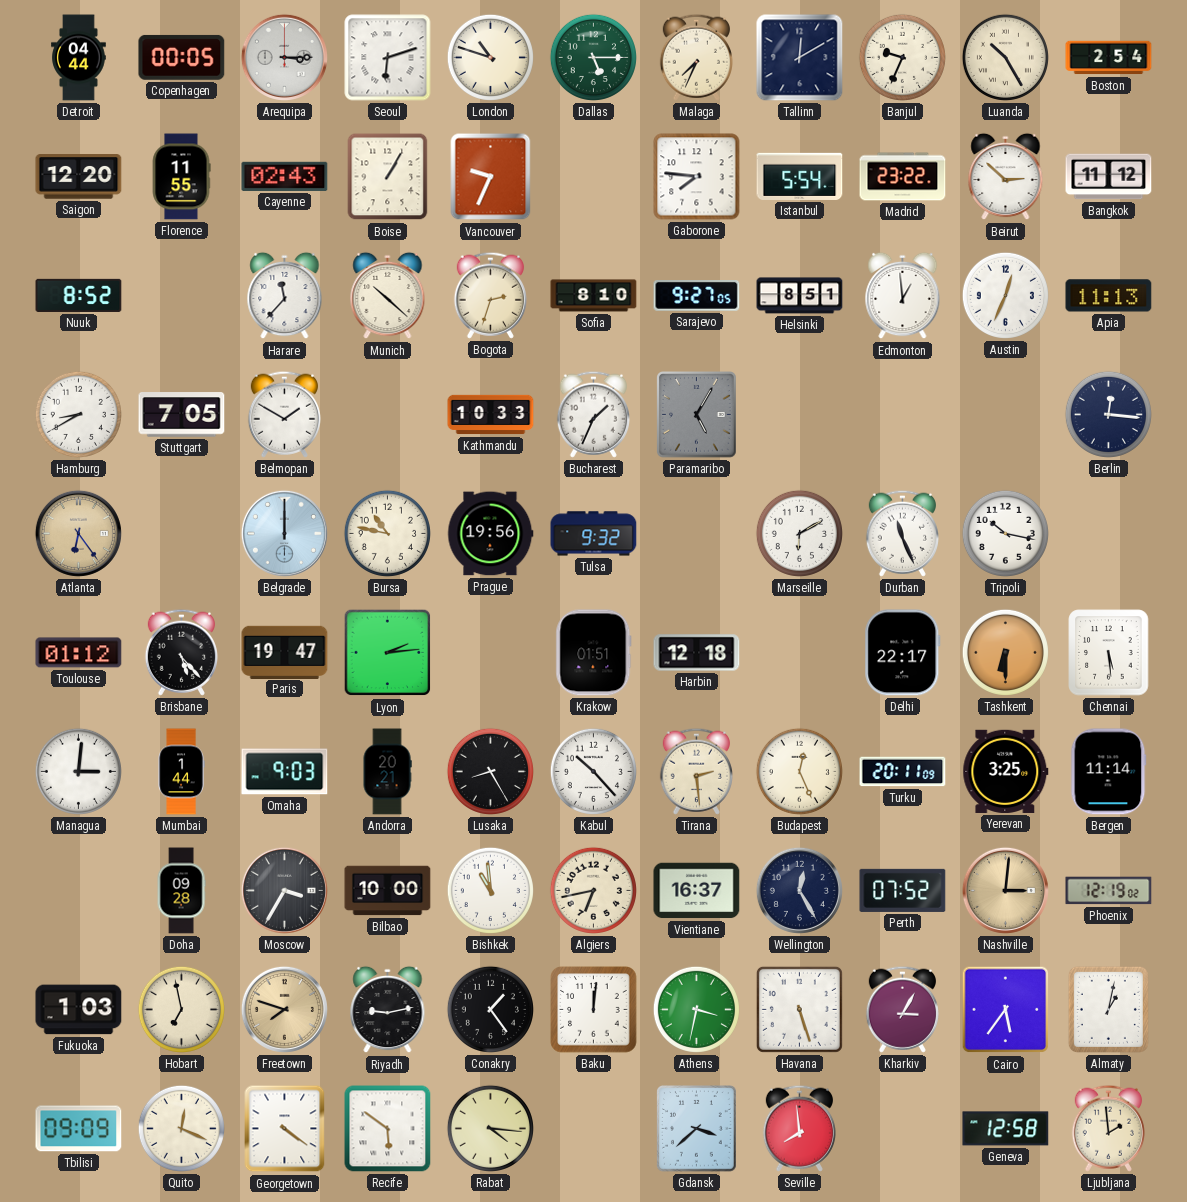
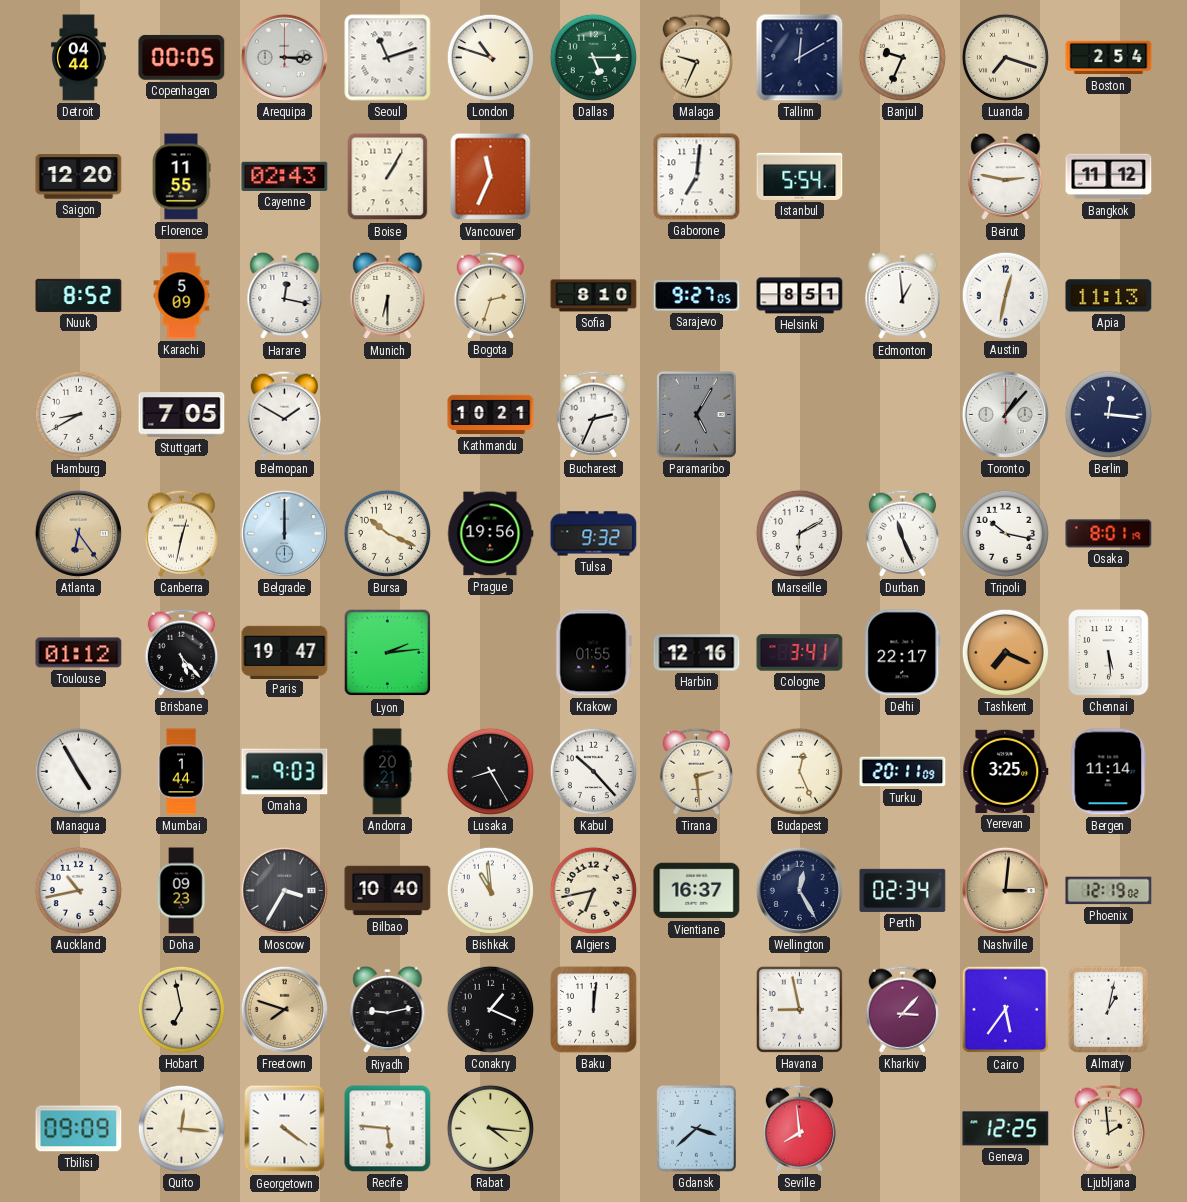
Seoul: 6:12 -> 11:12
Malaga: 7:34 -> 9:34
Luanda: 10:25 -> 7:18
Vancouver: 9:34 -> 11:34
Gaborone: 7:46 -> 7:01
Madrid: 23:22 -> none
Beirut: 2:52 -> 2:47
Karachi: none -> 5:09
Harare: 11:37 -> 12:17
Munich: 10:22 -> 6:30
Austin: 12:34 -> 12:32
Kathmandu: 10:33 -> 10:21
Bucharest: 1:34 -> 2:34
Toronto: none -> 1:07
Canberra: none -> 12:32
Bursa: 10:47 -> 10:19
Osaka: none -> 8:01
Krakow: 01:51 -> 01:55
Harbin: 12:18 -> 12:16
Cologne: none -> 3:41
Tashkent: 6:30 -> 7:19
Managua: 3:01 -> 4:55
Auckland: none -> 10:43
Doha: 09:28 -> 09:23
Bilbao: 10:00 -> 10:40
Perth: 07:52 -> 02:34
Fukuoka: 1:03 -> none
Conakry: 1:24 -> 1:19
Athens: 3:32 -> none
Havana: 5:27 -> 8:58
Kharkiv: 3:05 -> 3:07
Quito: 12:19 -> 12:16
Recife: 5:51 -> 5:46
Geneva: 12:58 -> 12:25
